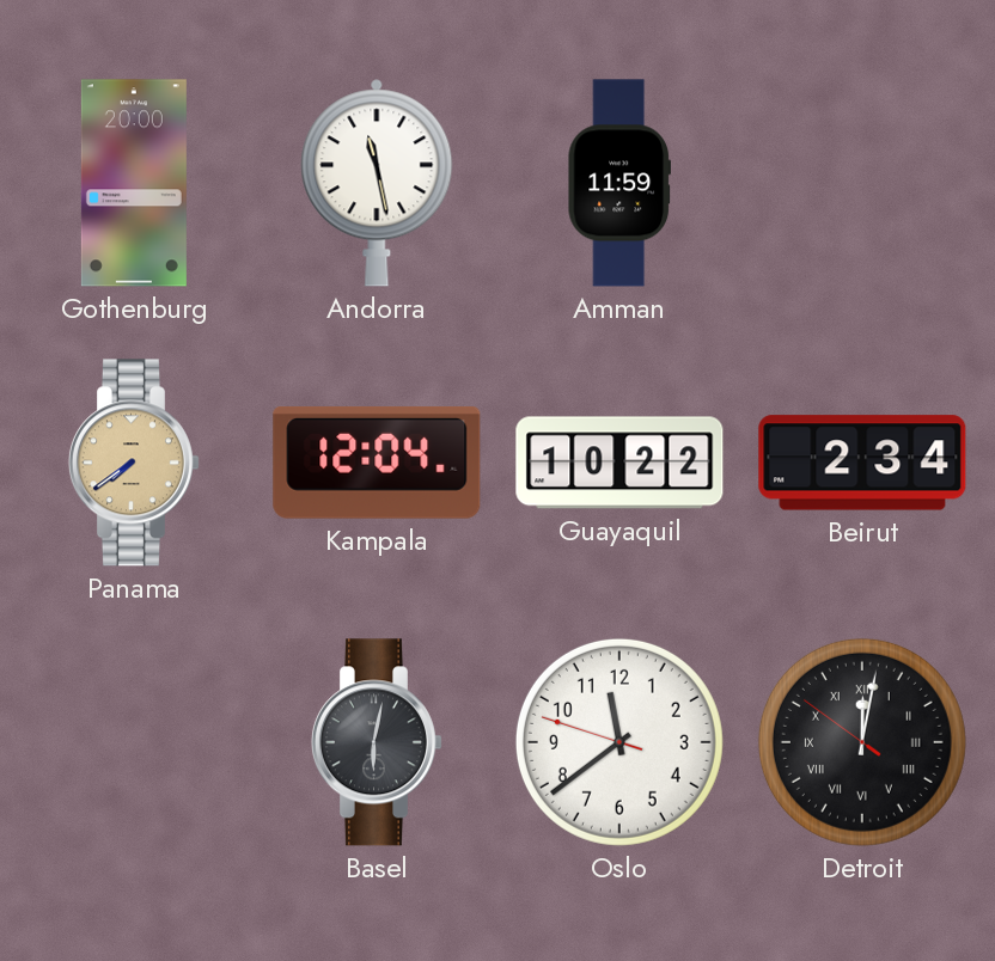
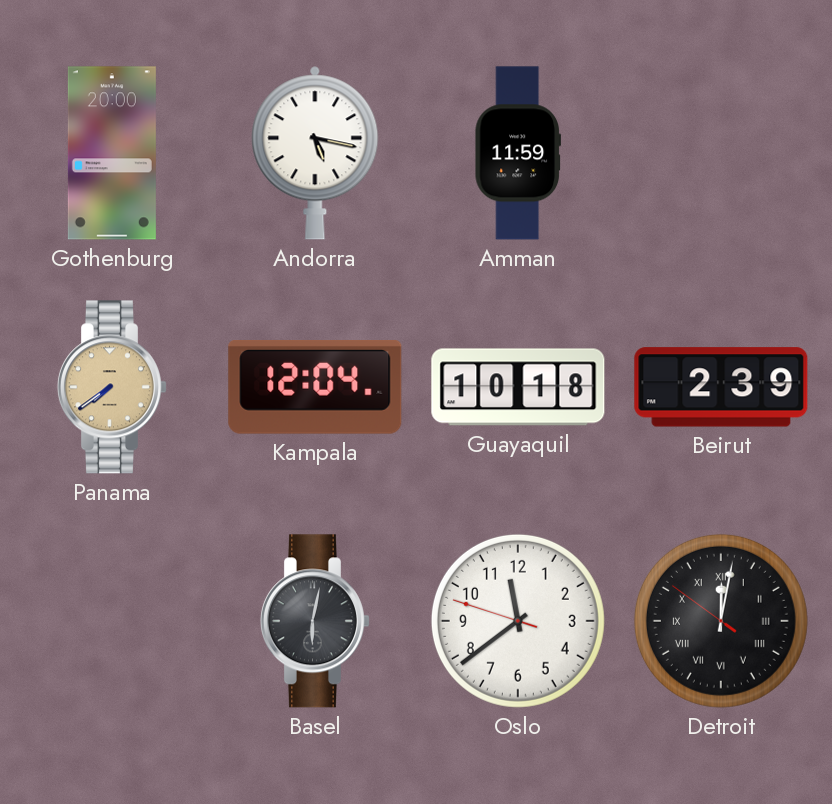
Andorra: 11:28 -> 5:17
Guayaquil: 10:22 -> 10:18
Beirut: 2:34 -> 2:39
